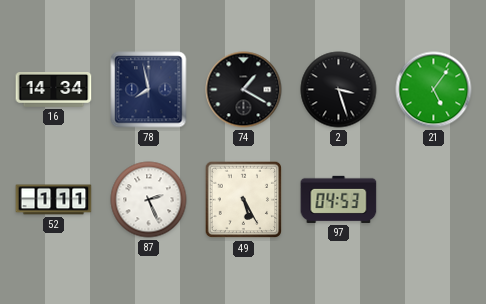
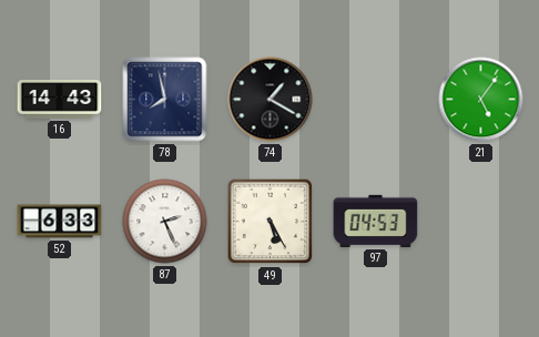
16: 14:34 -> 14:43
2: 3:27 -> none
52: 1:11 -> 6:33
